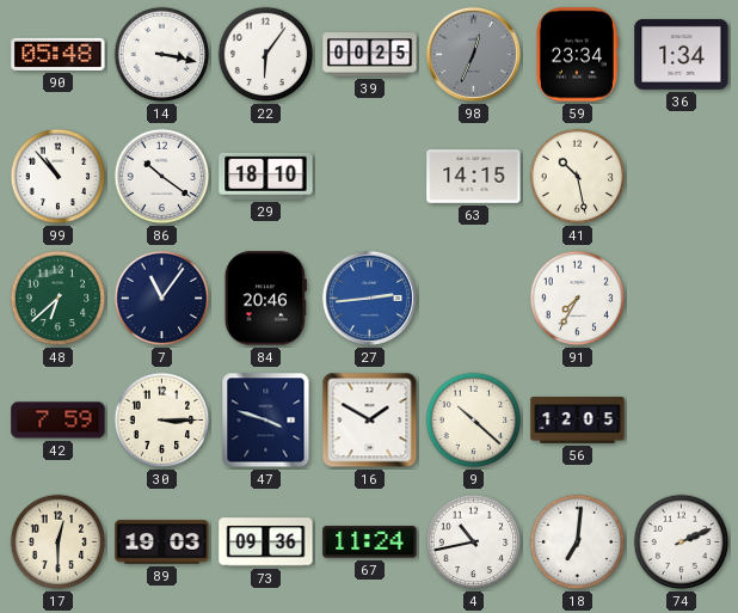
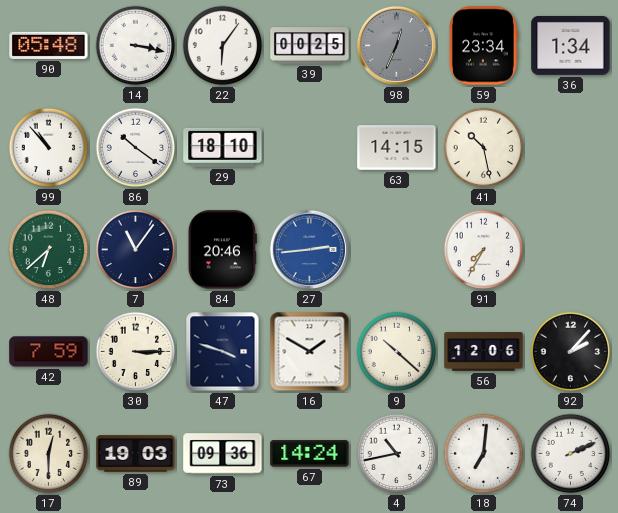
56: 12:05 -> 12:06
92: none -> 2:07
67: 11:24 -> 14:24
